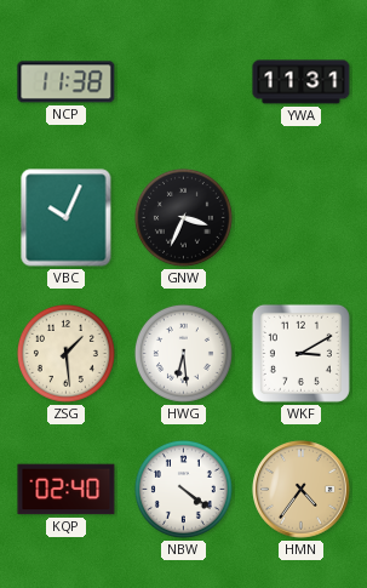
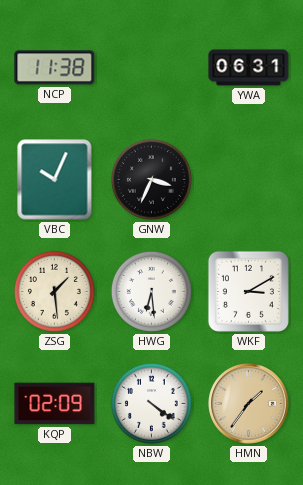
YWA: 11:31 -> 06:31
KQP: 02:40 -> 02:09
HMN: 4:36 -> 1:36
